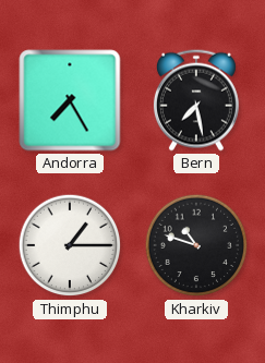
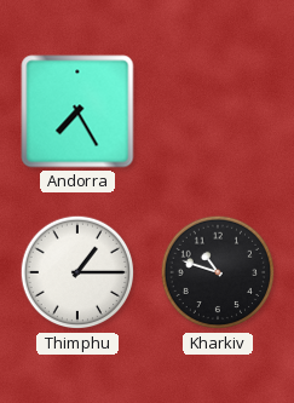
Bern: 7:28 -> none
